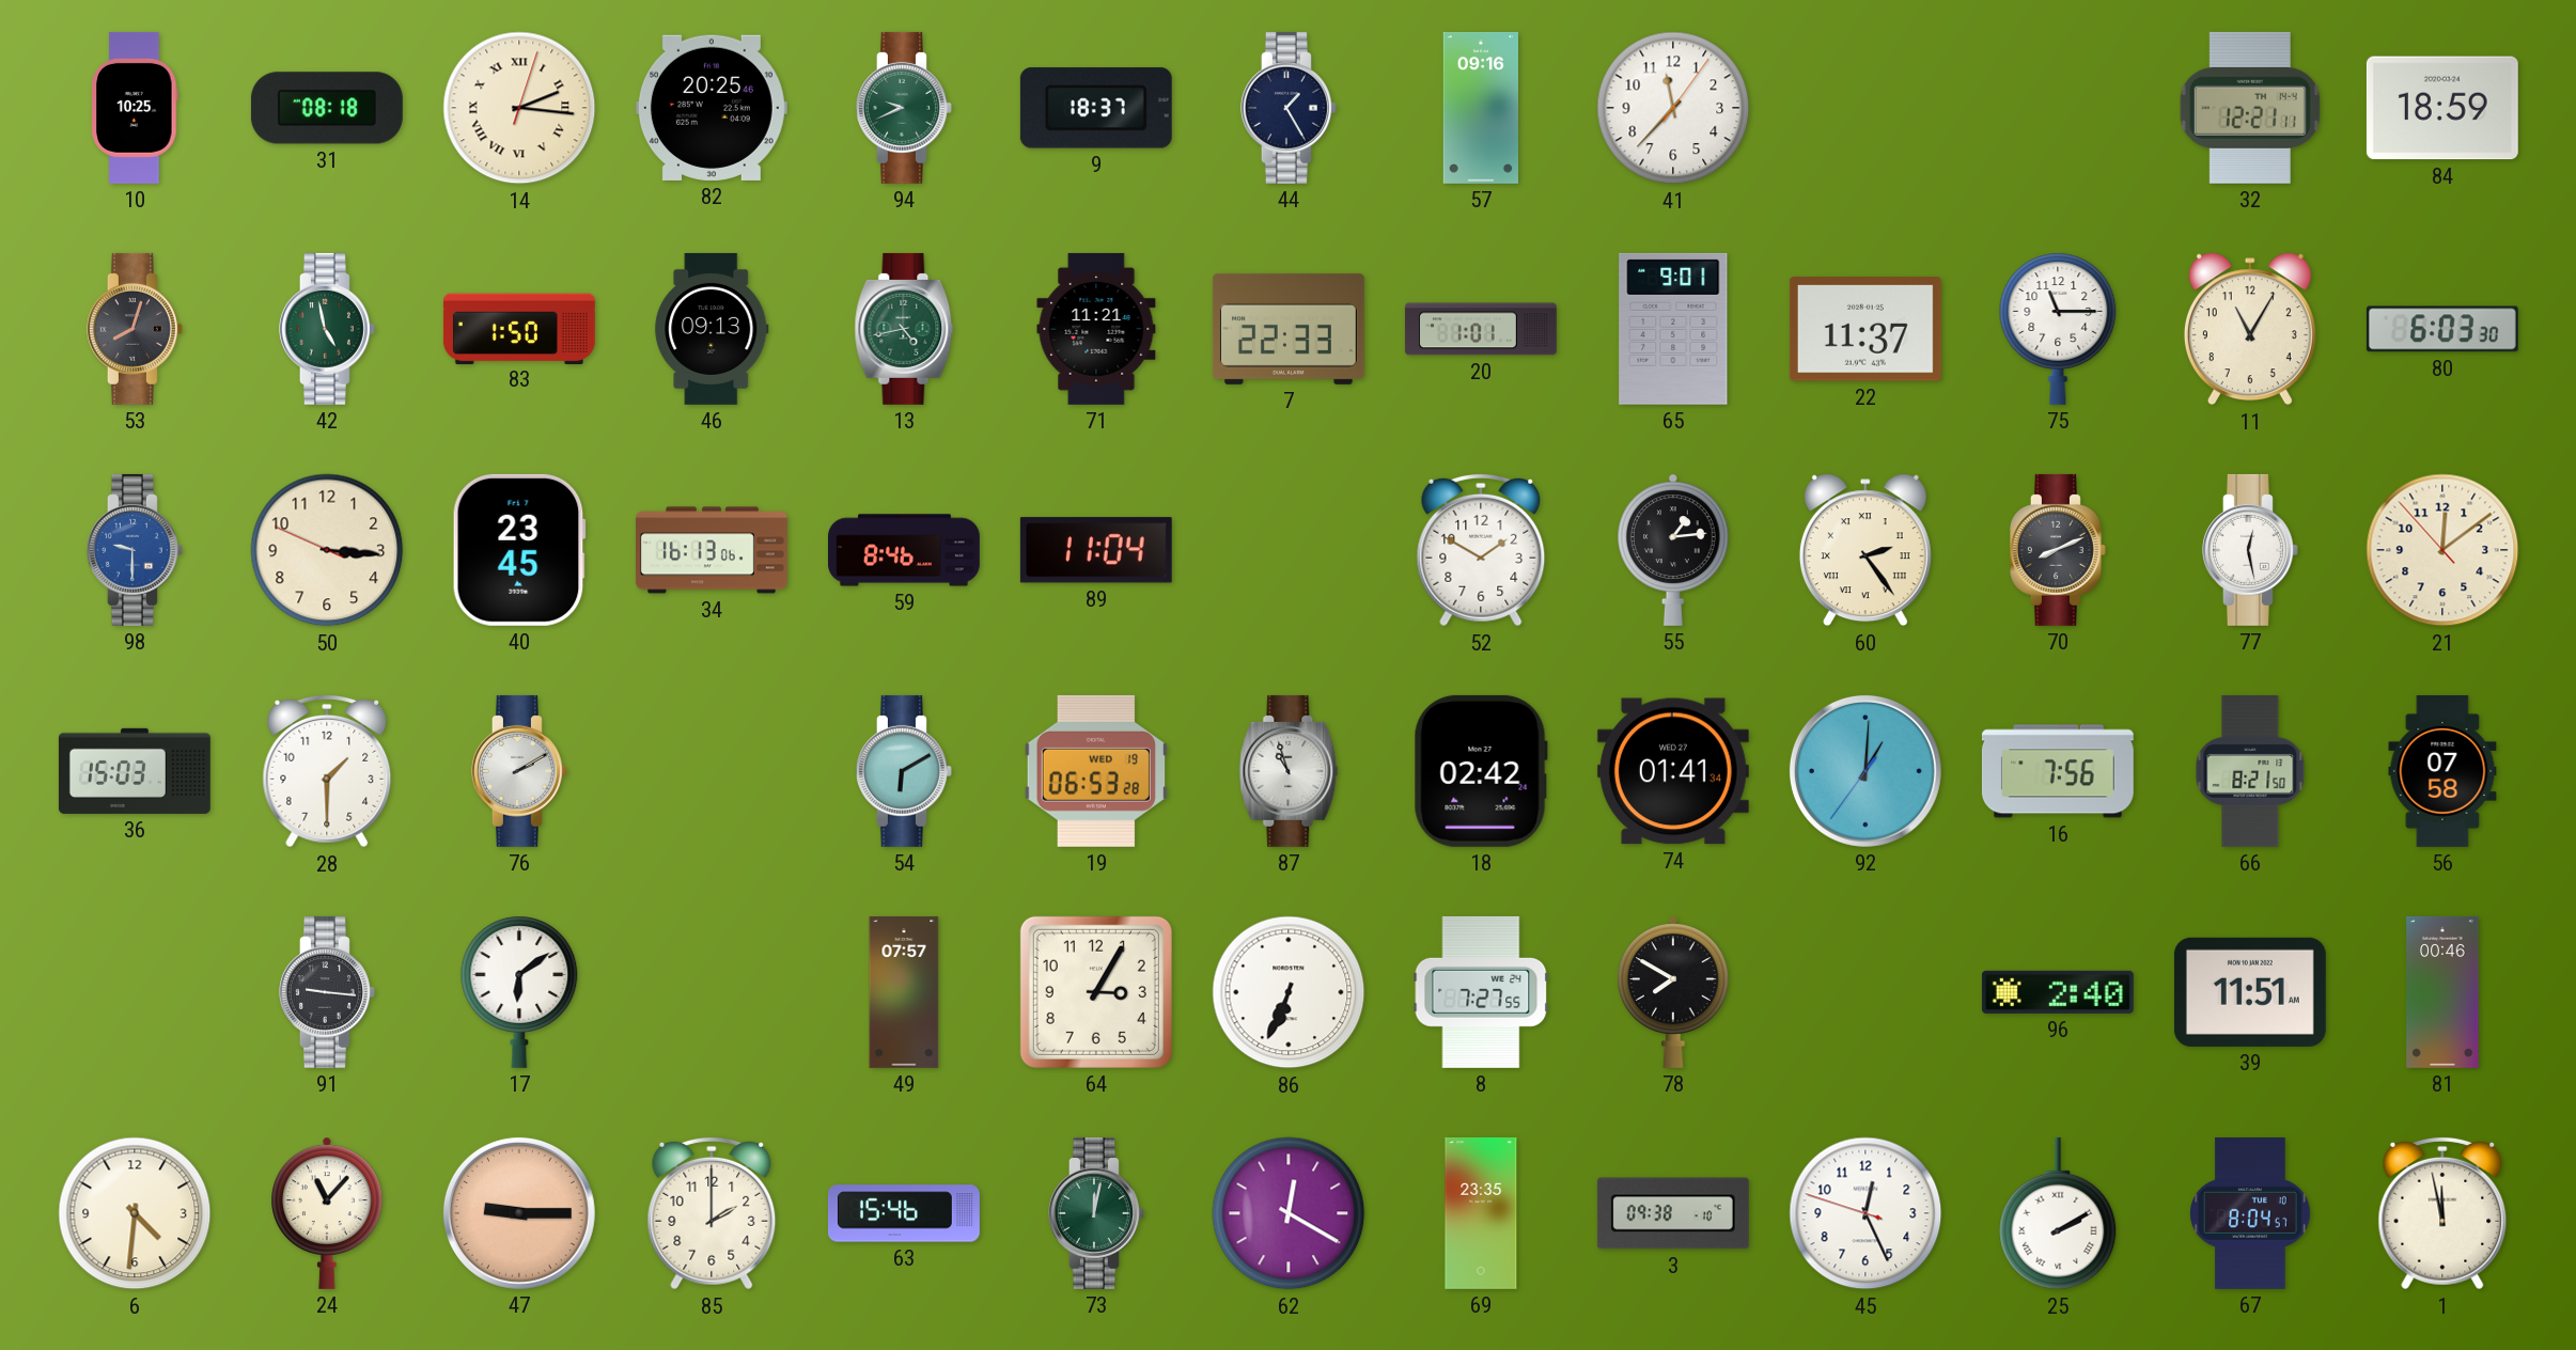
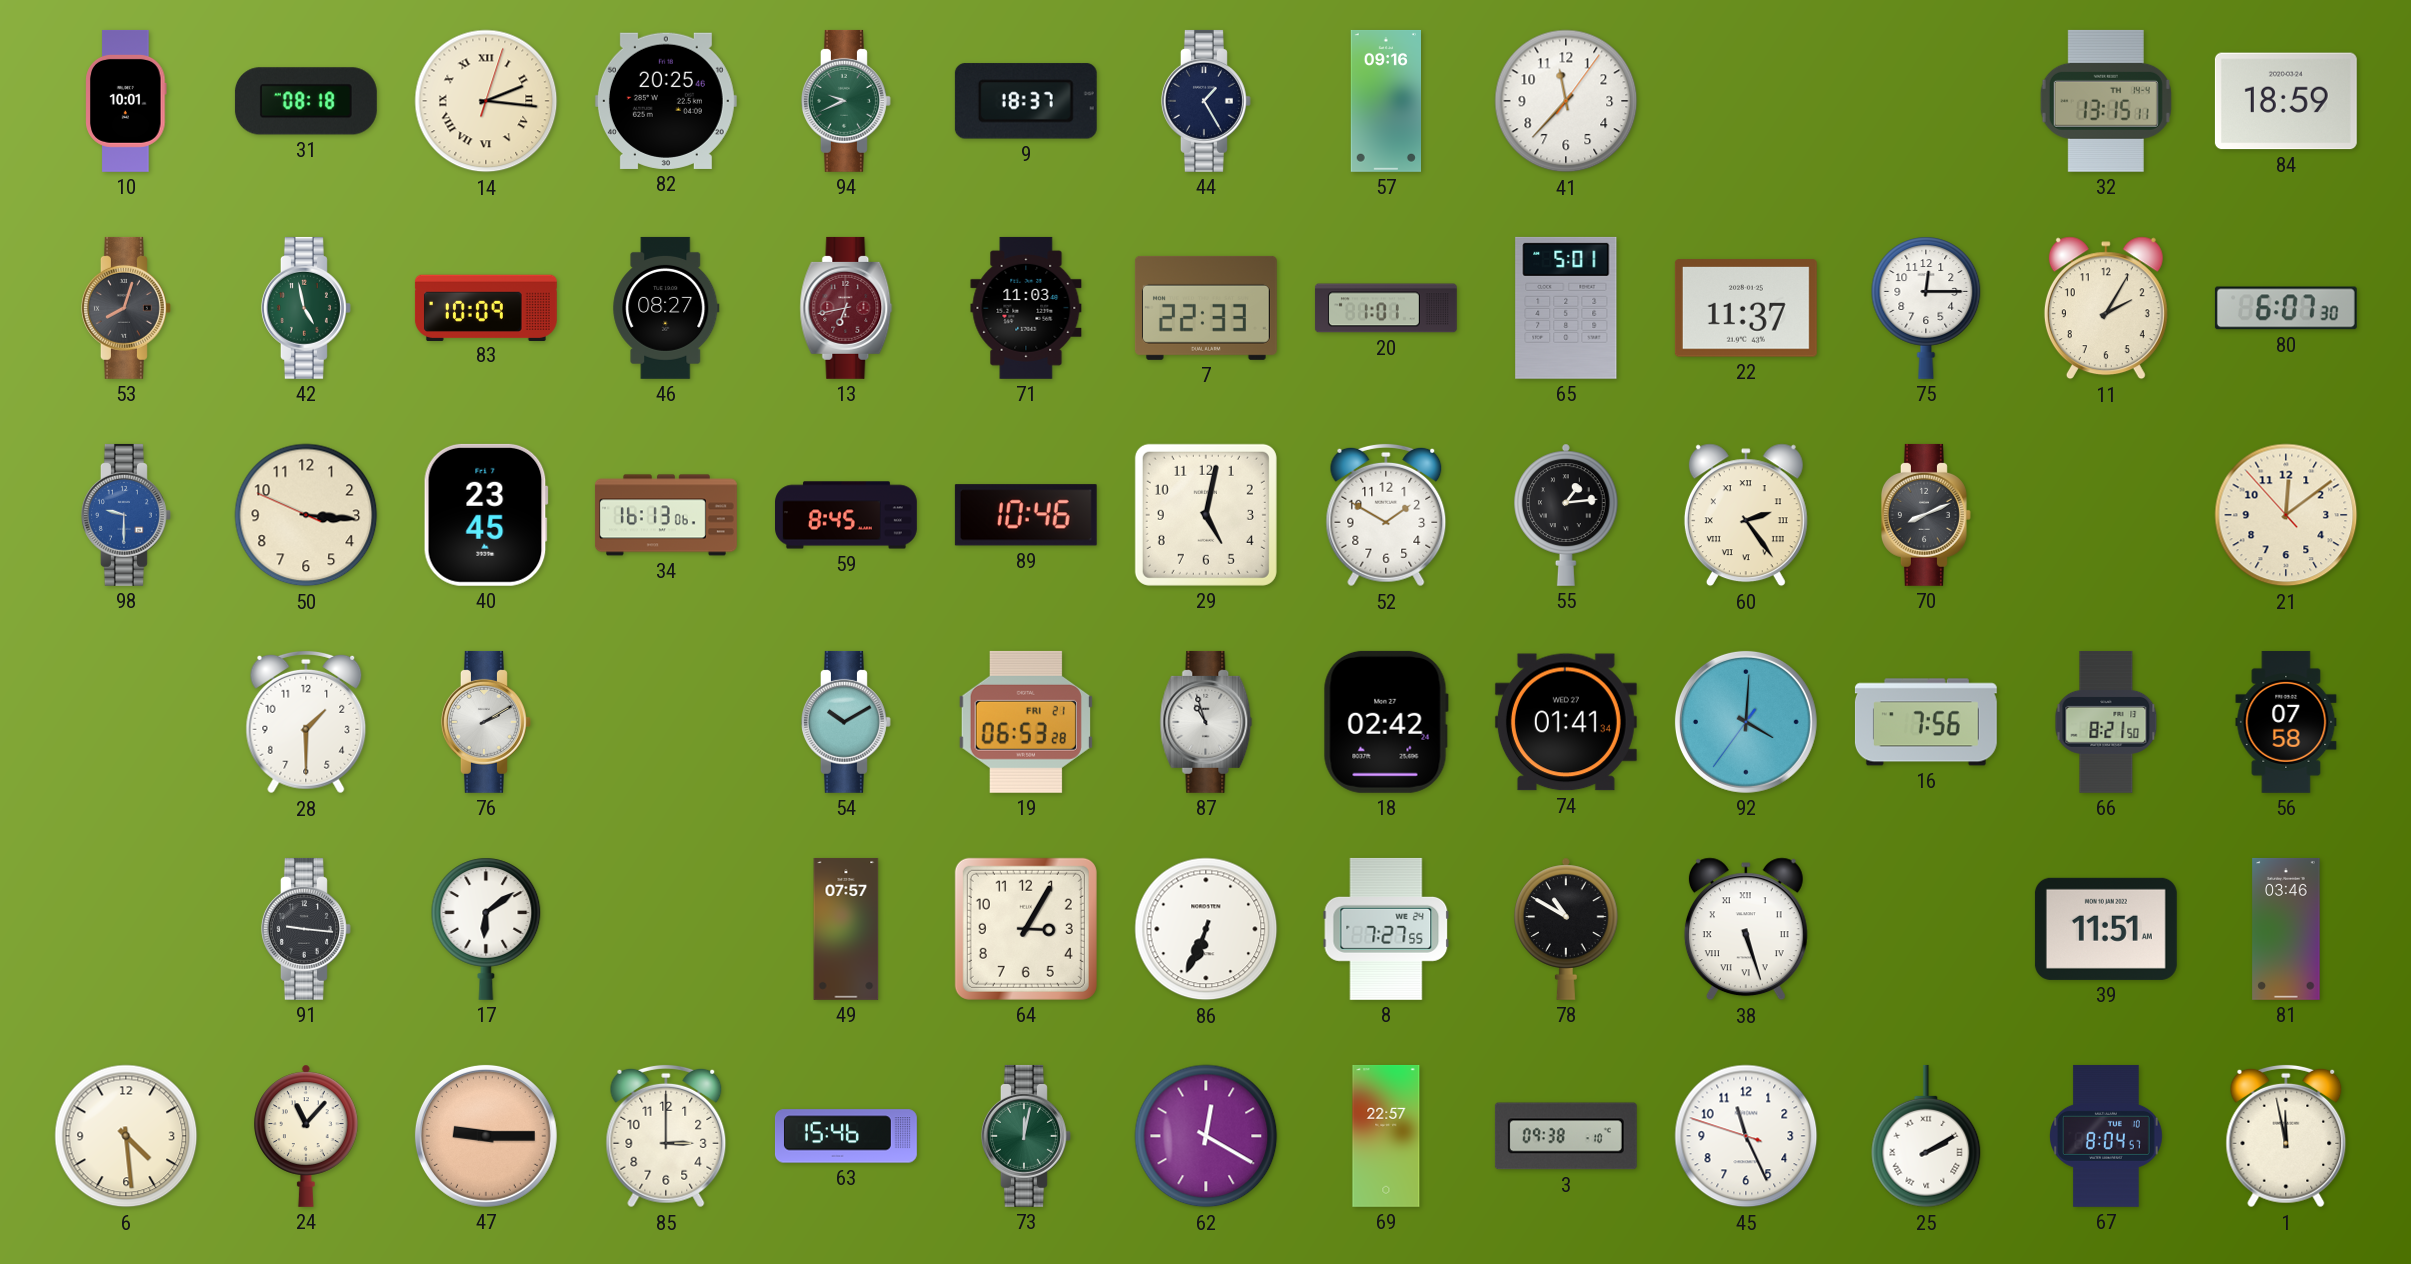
10: 10:25 -> 10:01
32: 12:21 -> 13:15
83: 1:50 -> 10:09
46: 09:13 -> 08:27
13: 4:43 -> 6:43
13 dial: green -> burgundy
71: 11:21 -> 11:03
65: 9:01 -> 5:01
75: 11:15 -> 12:15
11: 11:05 -> 2:05
80: 6:03 -> 6:07
59: 8:46 -> 8:45
89: 11:04 -> 10:46
29: none -> 5:02
77: 12:28 -> none
36: 15:03 -> none
54: 6:10 -> 10:10
19 date: WED 19 -> FRI 21
92: 1:00 -> 4:00
78: 7:50 -> 10:50
38: none -> 5:27
96: 2:40 -> none
81: 00:46 -> 03:46
6: 4:31 -> 4:29
85: 2:00 -> 3:00
69: 23:35 -> 22:57
45: 12:25 -> 11:25
